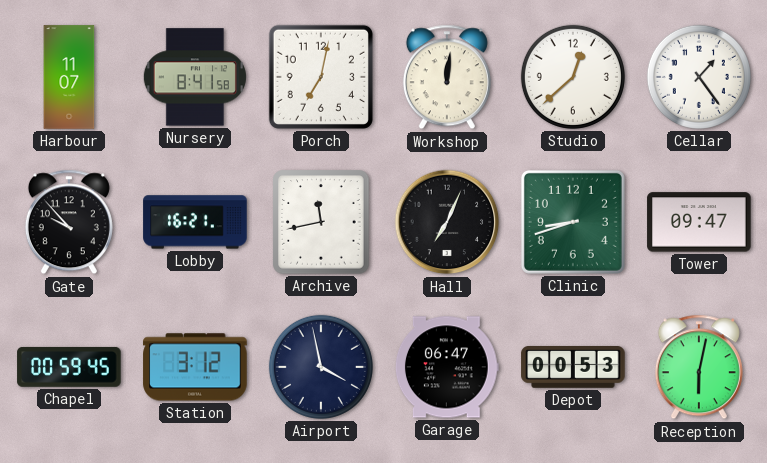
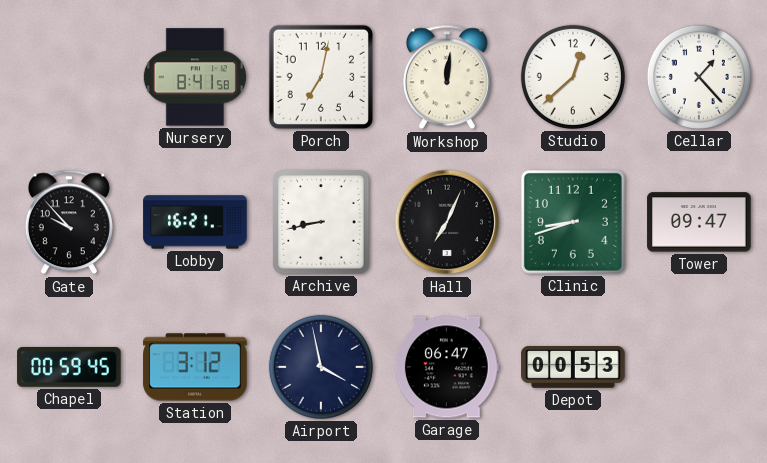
Harbour: 11:07 -> none
Cellar: 1:24 -> 1:23
Archive: 11:43 -> 8:43
Reception: 6:02 -> none
